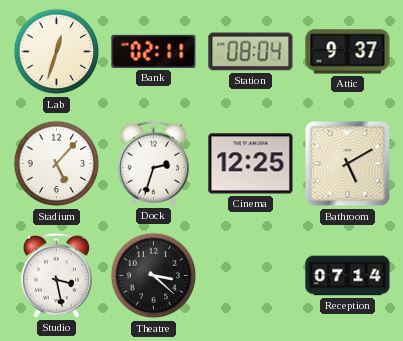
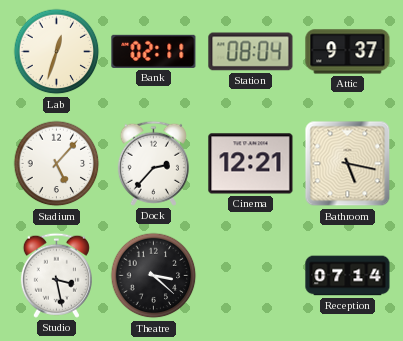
Dock: 2:33 -> 2:37
Cinema: 12:25 -> 12:21
Bathroom: 5:10 -> 5:17
